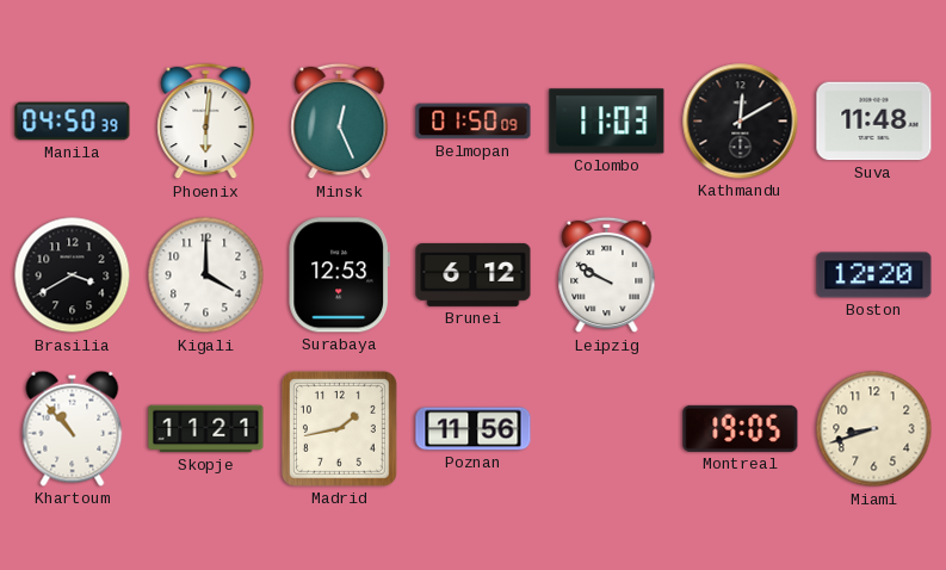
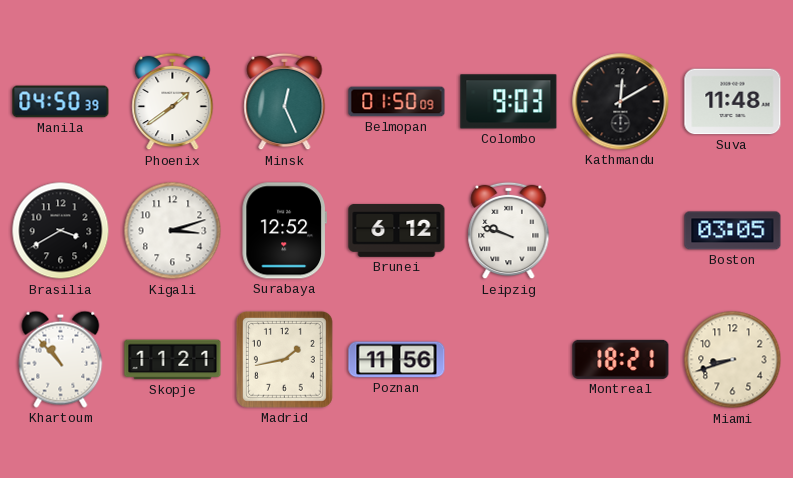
Phoenix: 6:01 -> 1:39
Colombo: 11:03 -> 9:03
Kigali: 4:00 -> 3:12
Surabaya: 12:53 -> 12:52
Leipzig: 9:50 -> 9:48
Boston: 12:20 -> 03:05
Montreal: 19:05 -> 18:21
